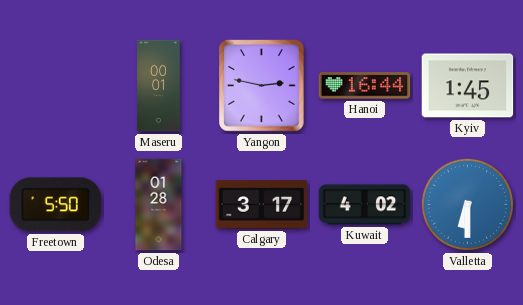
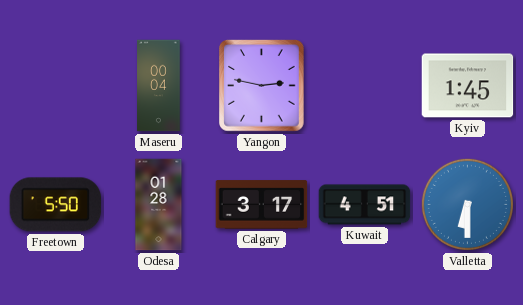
Maseru: 00:01 -> 00:04
Hanoi: 16:44 -> none
Kuwait: 4:02 -> 4:51
